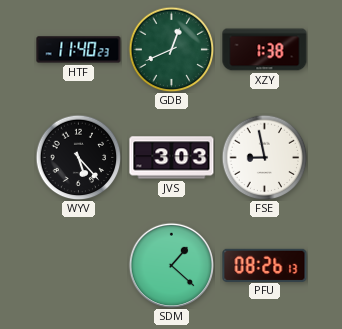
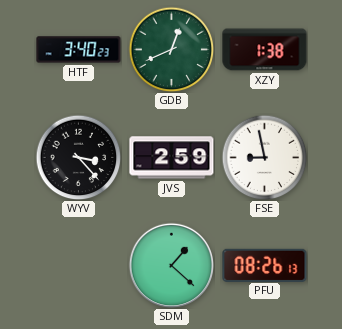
HTF: 11:40 -> 3:40
WYV: 5:23 -> 3:23
JVS: 3:03 -> 2:59
